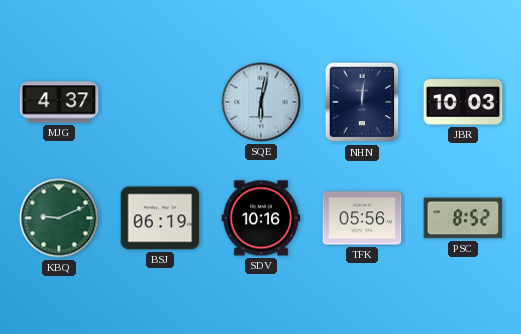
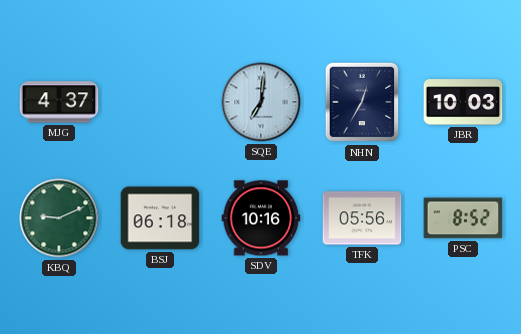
SQE: 6:02 -> 7:01
NHN: 12:01 -> 12:35
BSJ: 06:19 -> 06:18
